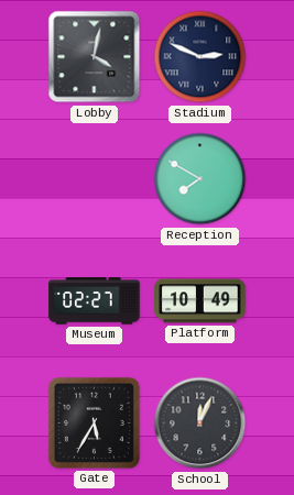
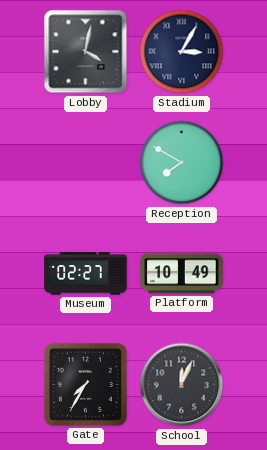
Stadium: 2:49 -> 3:05
Gate: 5:35 -> 7:35
